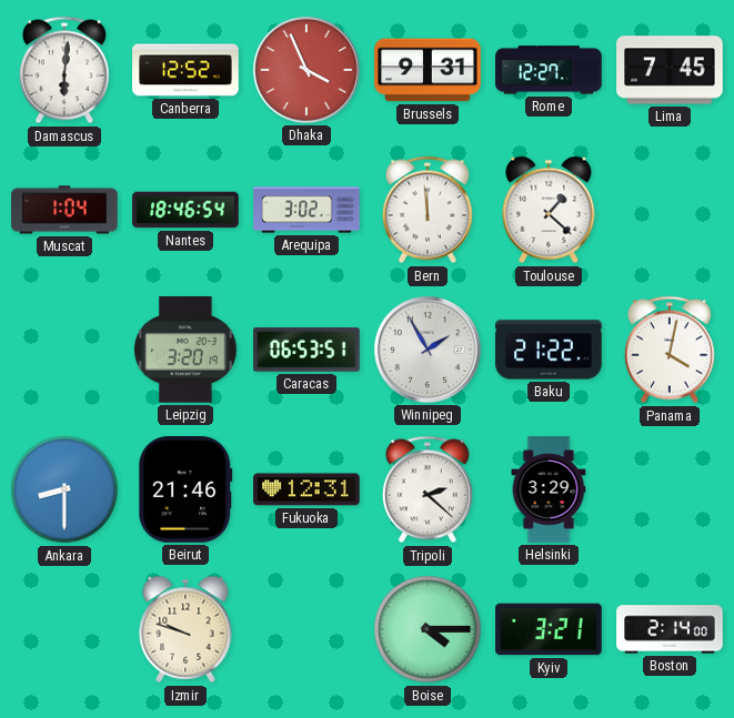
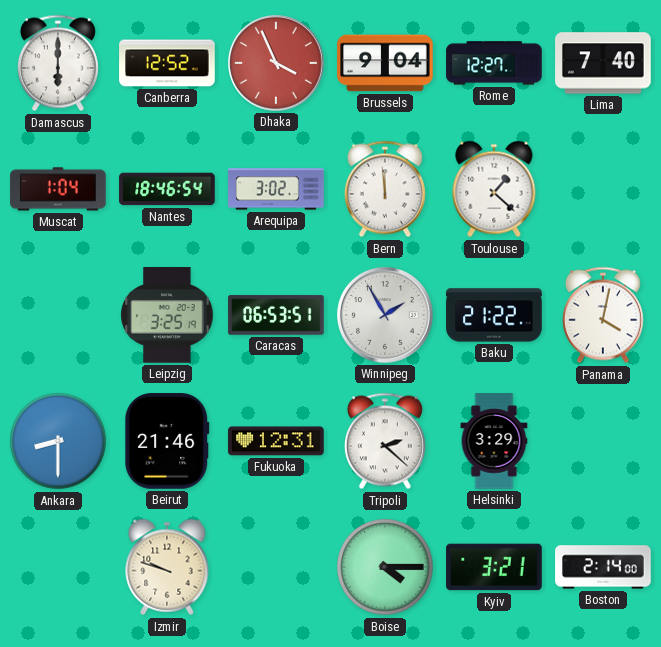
Damascus: 6:01 -> 6:00
Brussels: 9:31 -> 9:04
Lima: 7:45 -> 7:40
Leipzig: 3:20 -> 3:25
